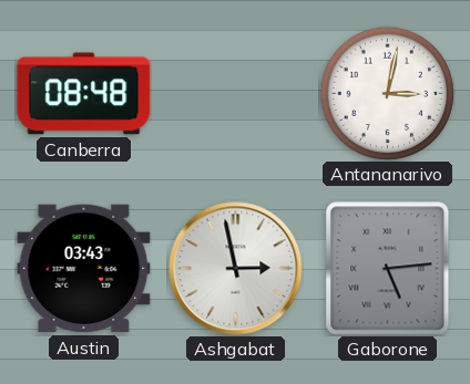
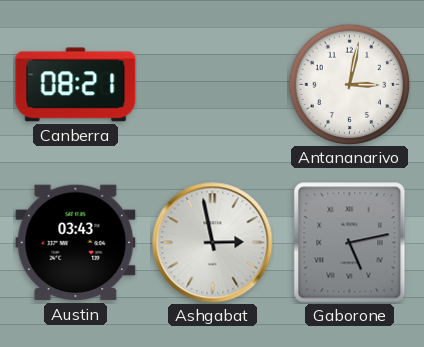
Canberra: 08:48 -> 08:21
Gaborone: 5:14 -> 5:13
